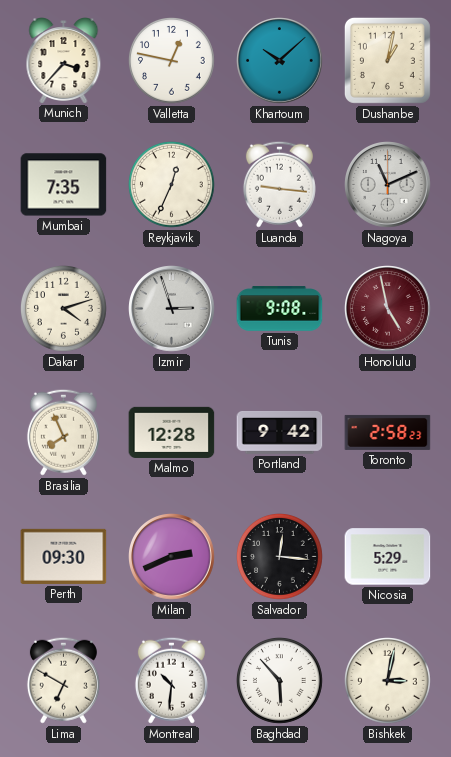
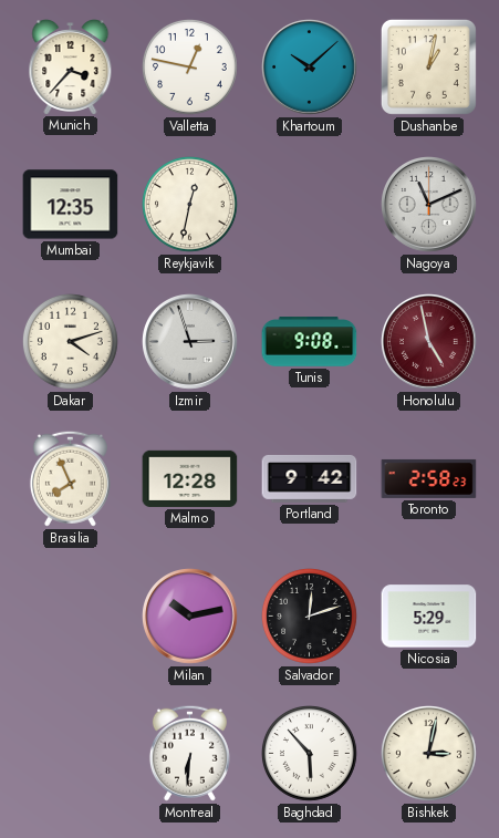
Mumbai: 7:35 -> 12:35
Reykjavik: 12:34 -> 12:32
Luanda: 9:16 -> none
Perth: 09:30 -> none
Milan: 2:41 -> 10:13
Salvador: 12:16 -> 12:12
Lima: 6:50 -> none
Montreal: 10:31 -> 6:31
